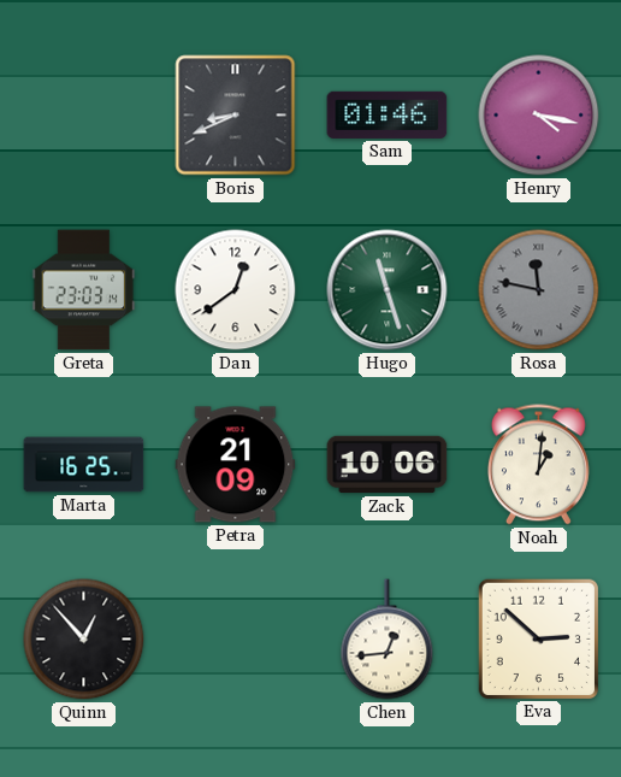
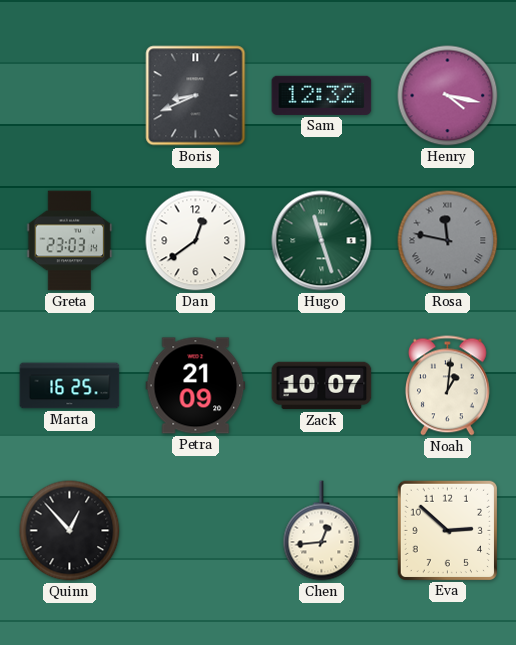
Sam: 01:46 -> 12:32
Zack: 10:06 -> 10:07
